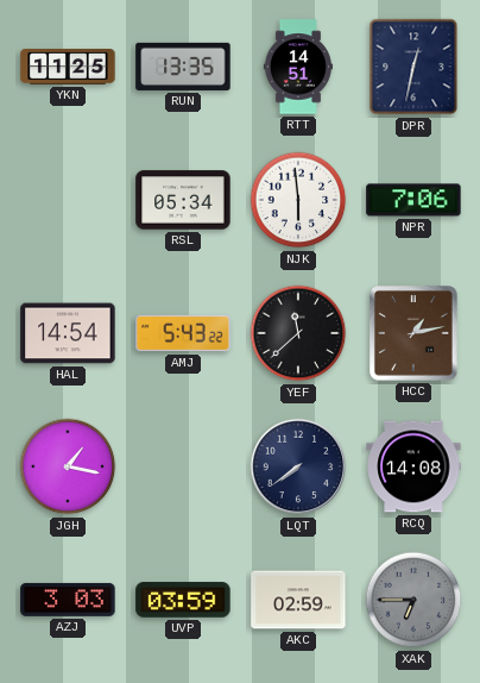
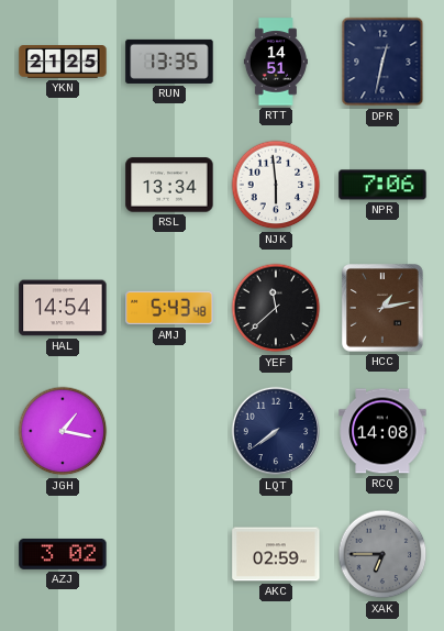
YKN: 11:25 -> 21:25
RSL: 05:34 -> 13:34
AMJ: 5:43:22 -> 5:43:48
AZJ: 3:03 -> 3:02
UVP: 03:59 -> none
